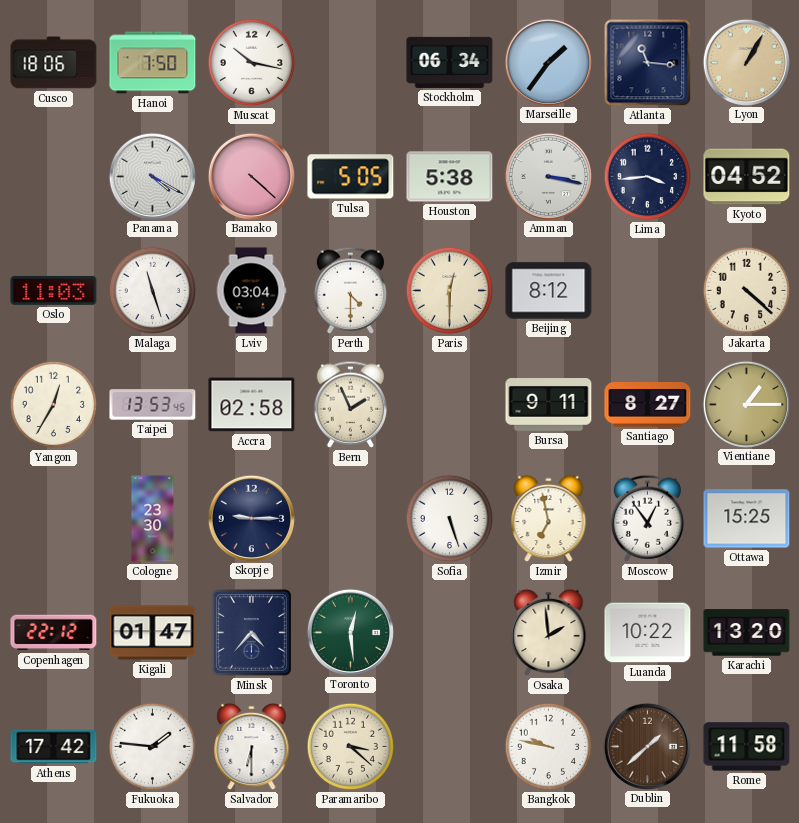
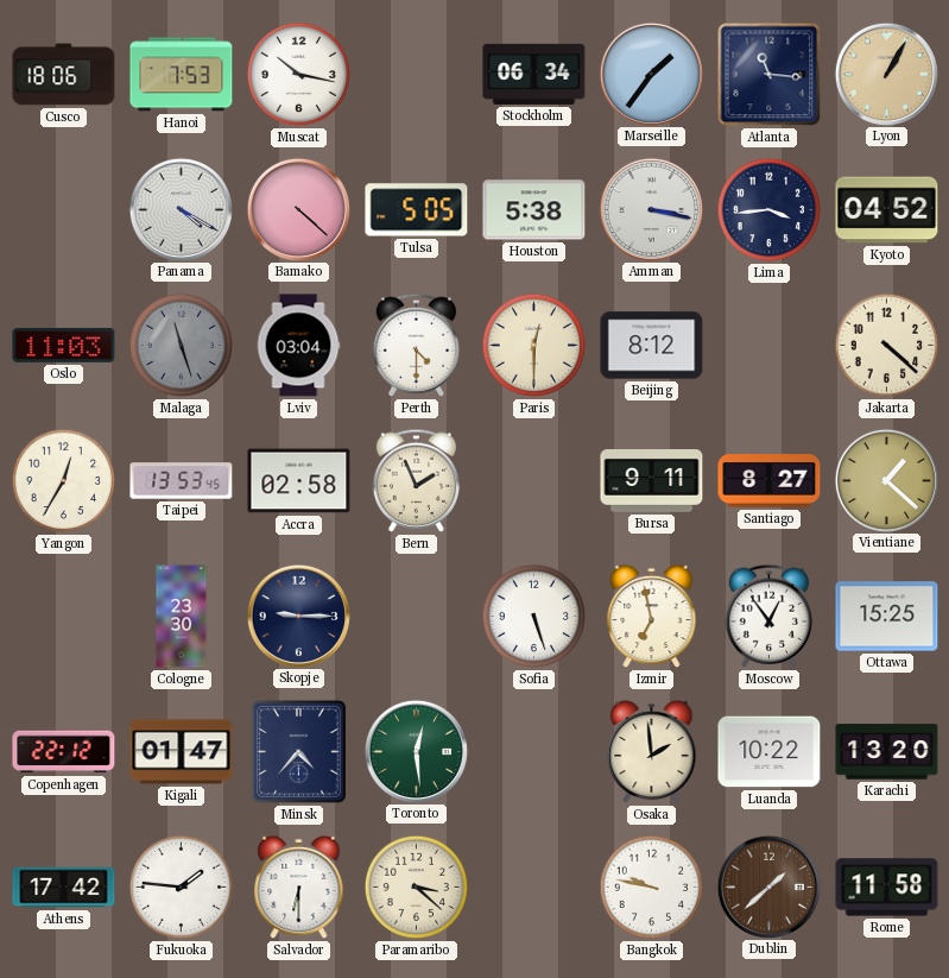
Hanoi: 7:50 -> 7:53
Malaga dial: white -> grey
Vientiane: 1:15 -> 1:22
